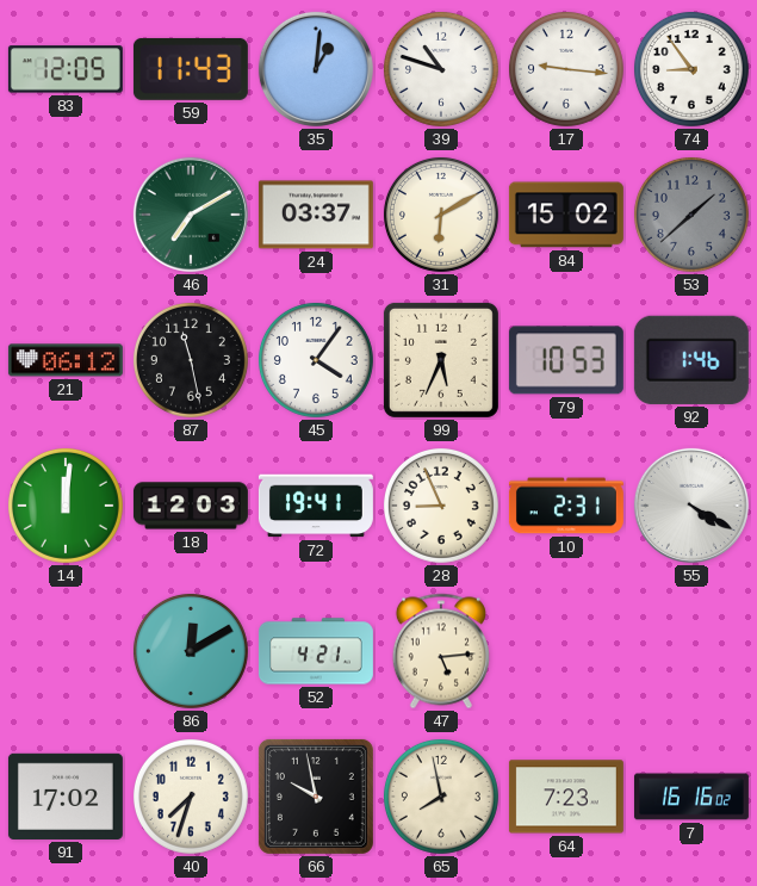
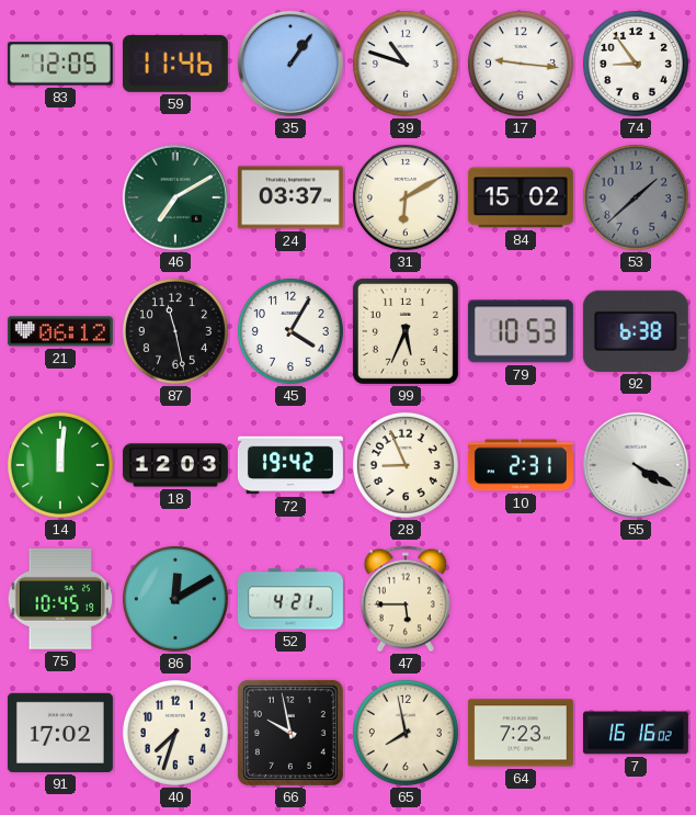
59: 11:43 -> 11:46
35: 1:01 -> 1:06
45: 4:06 -> 4:05
92: 1:46 -> 6:38
72: 19:41 -> 19:42
75: none -> 10:45
47: 5:14 -> 5:45
